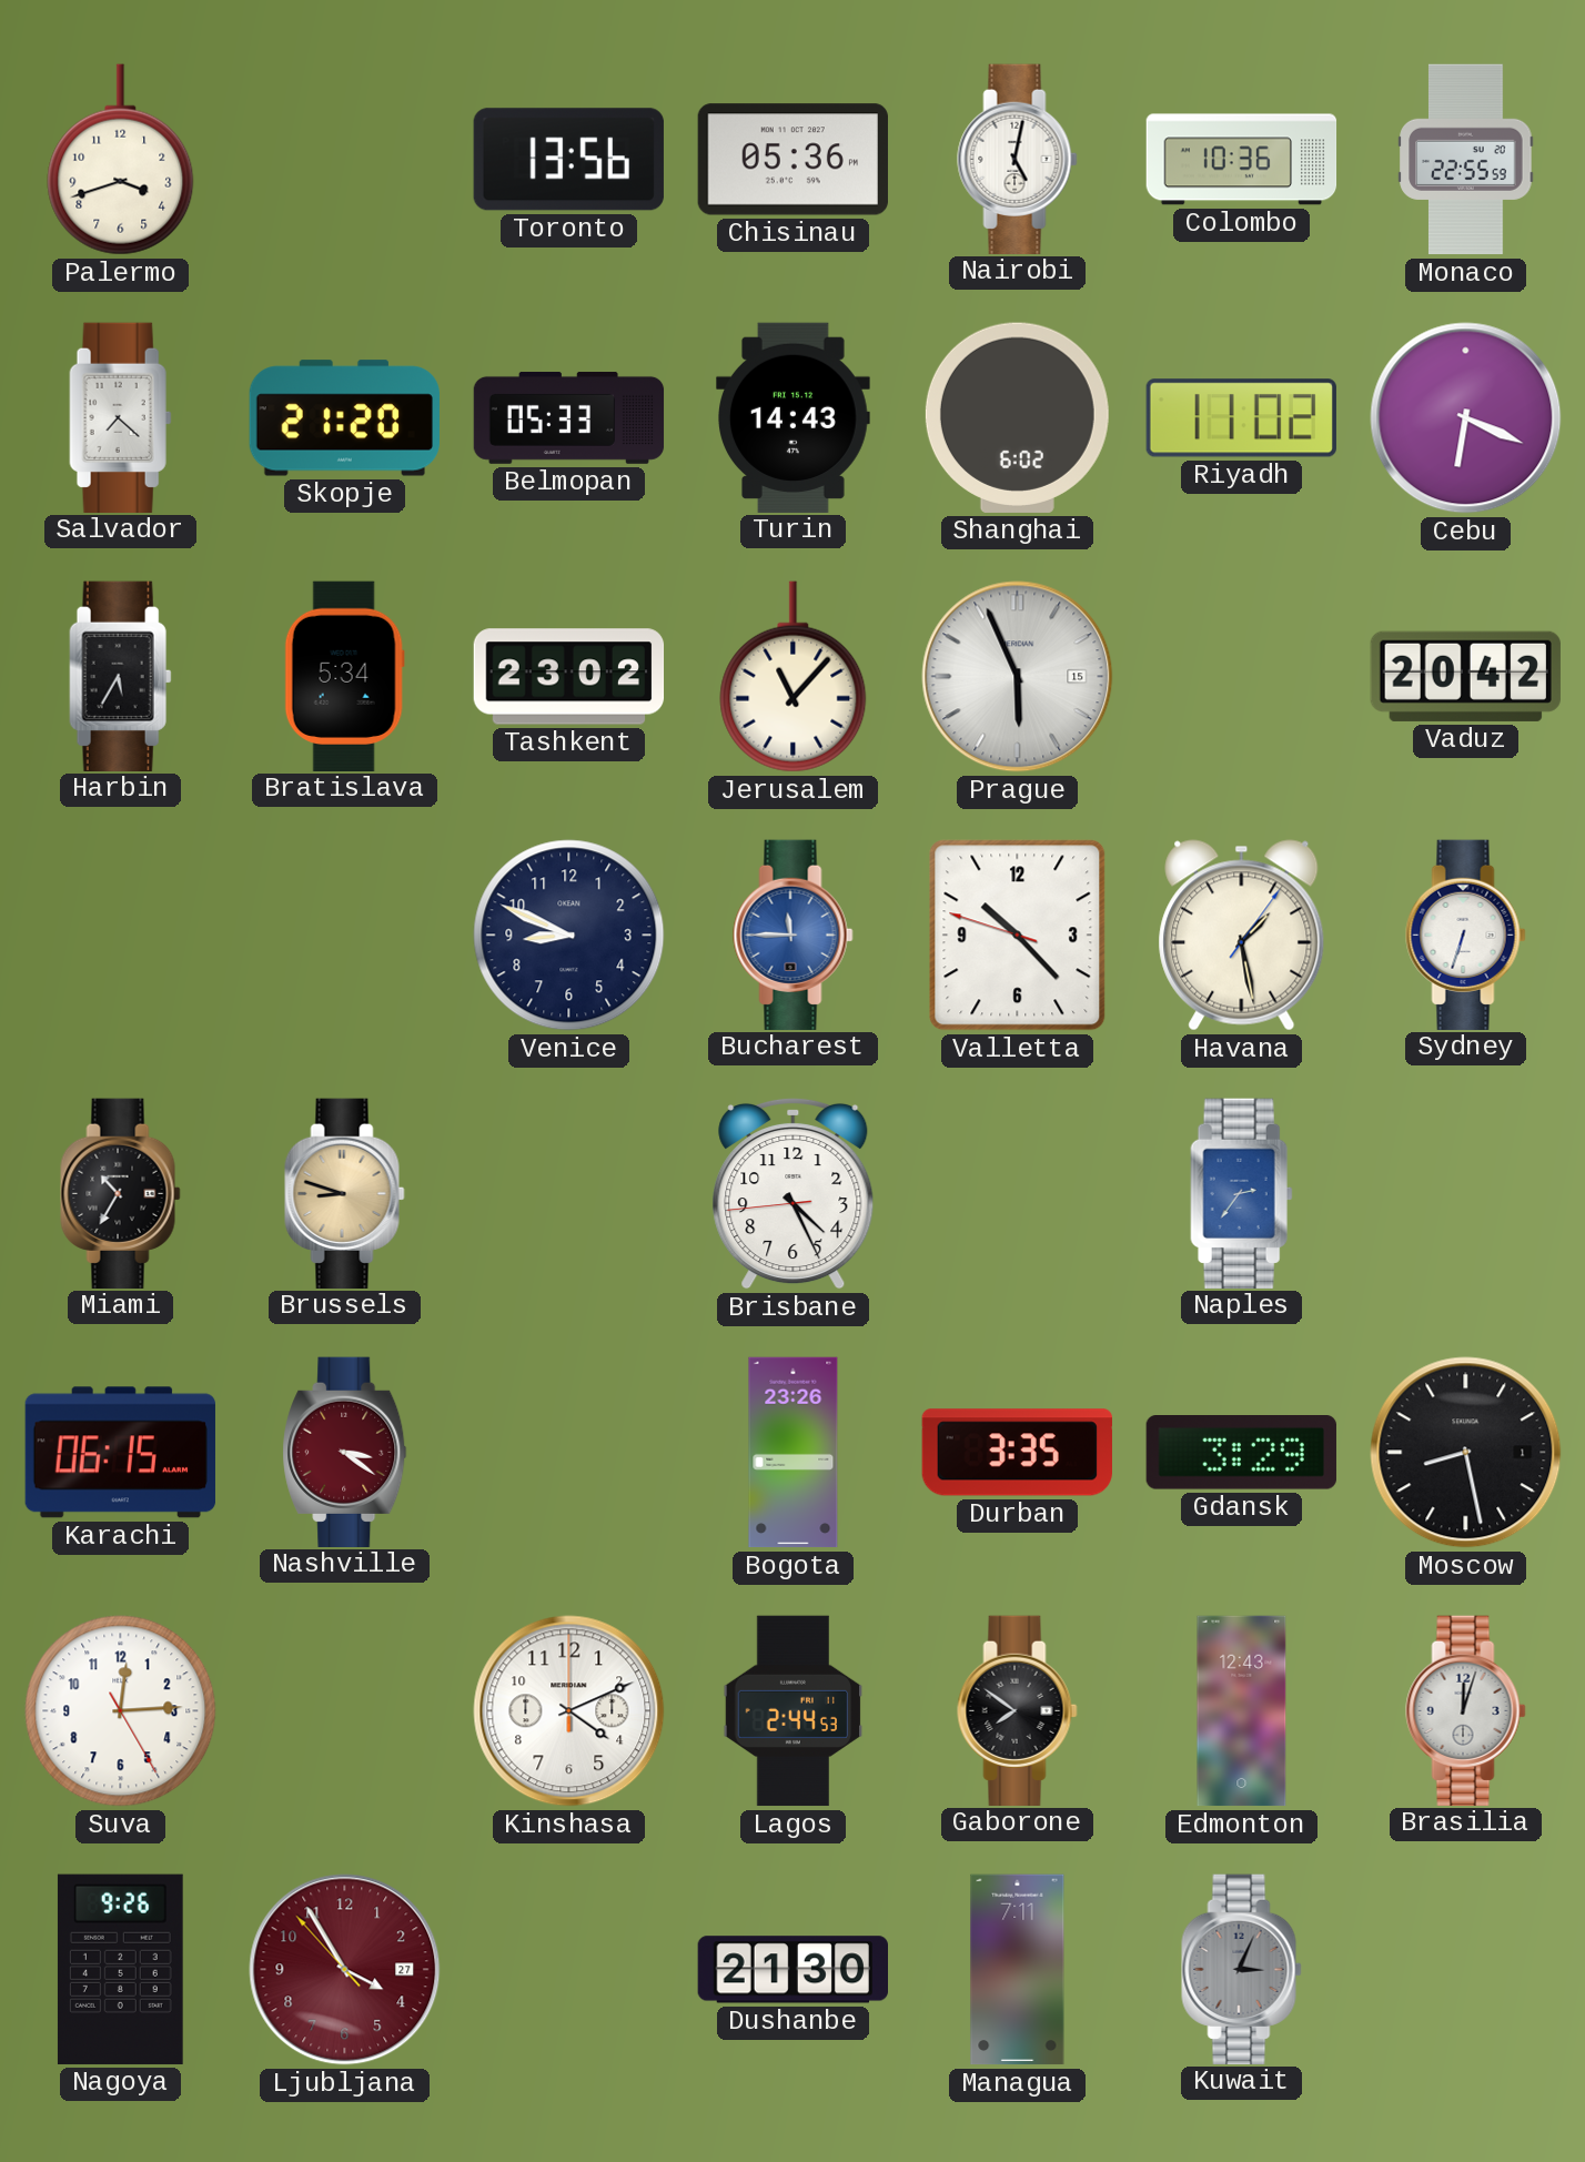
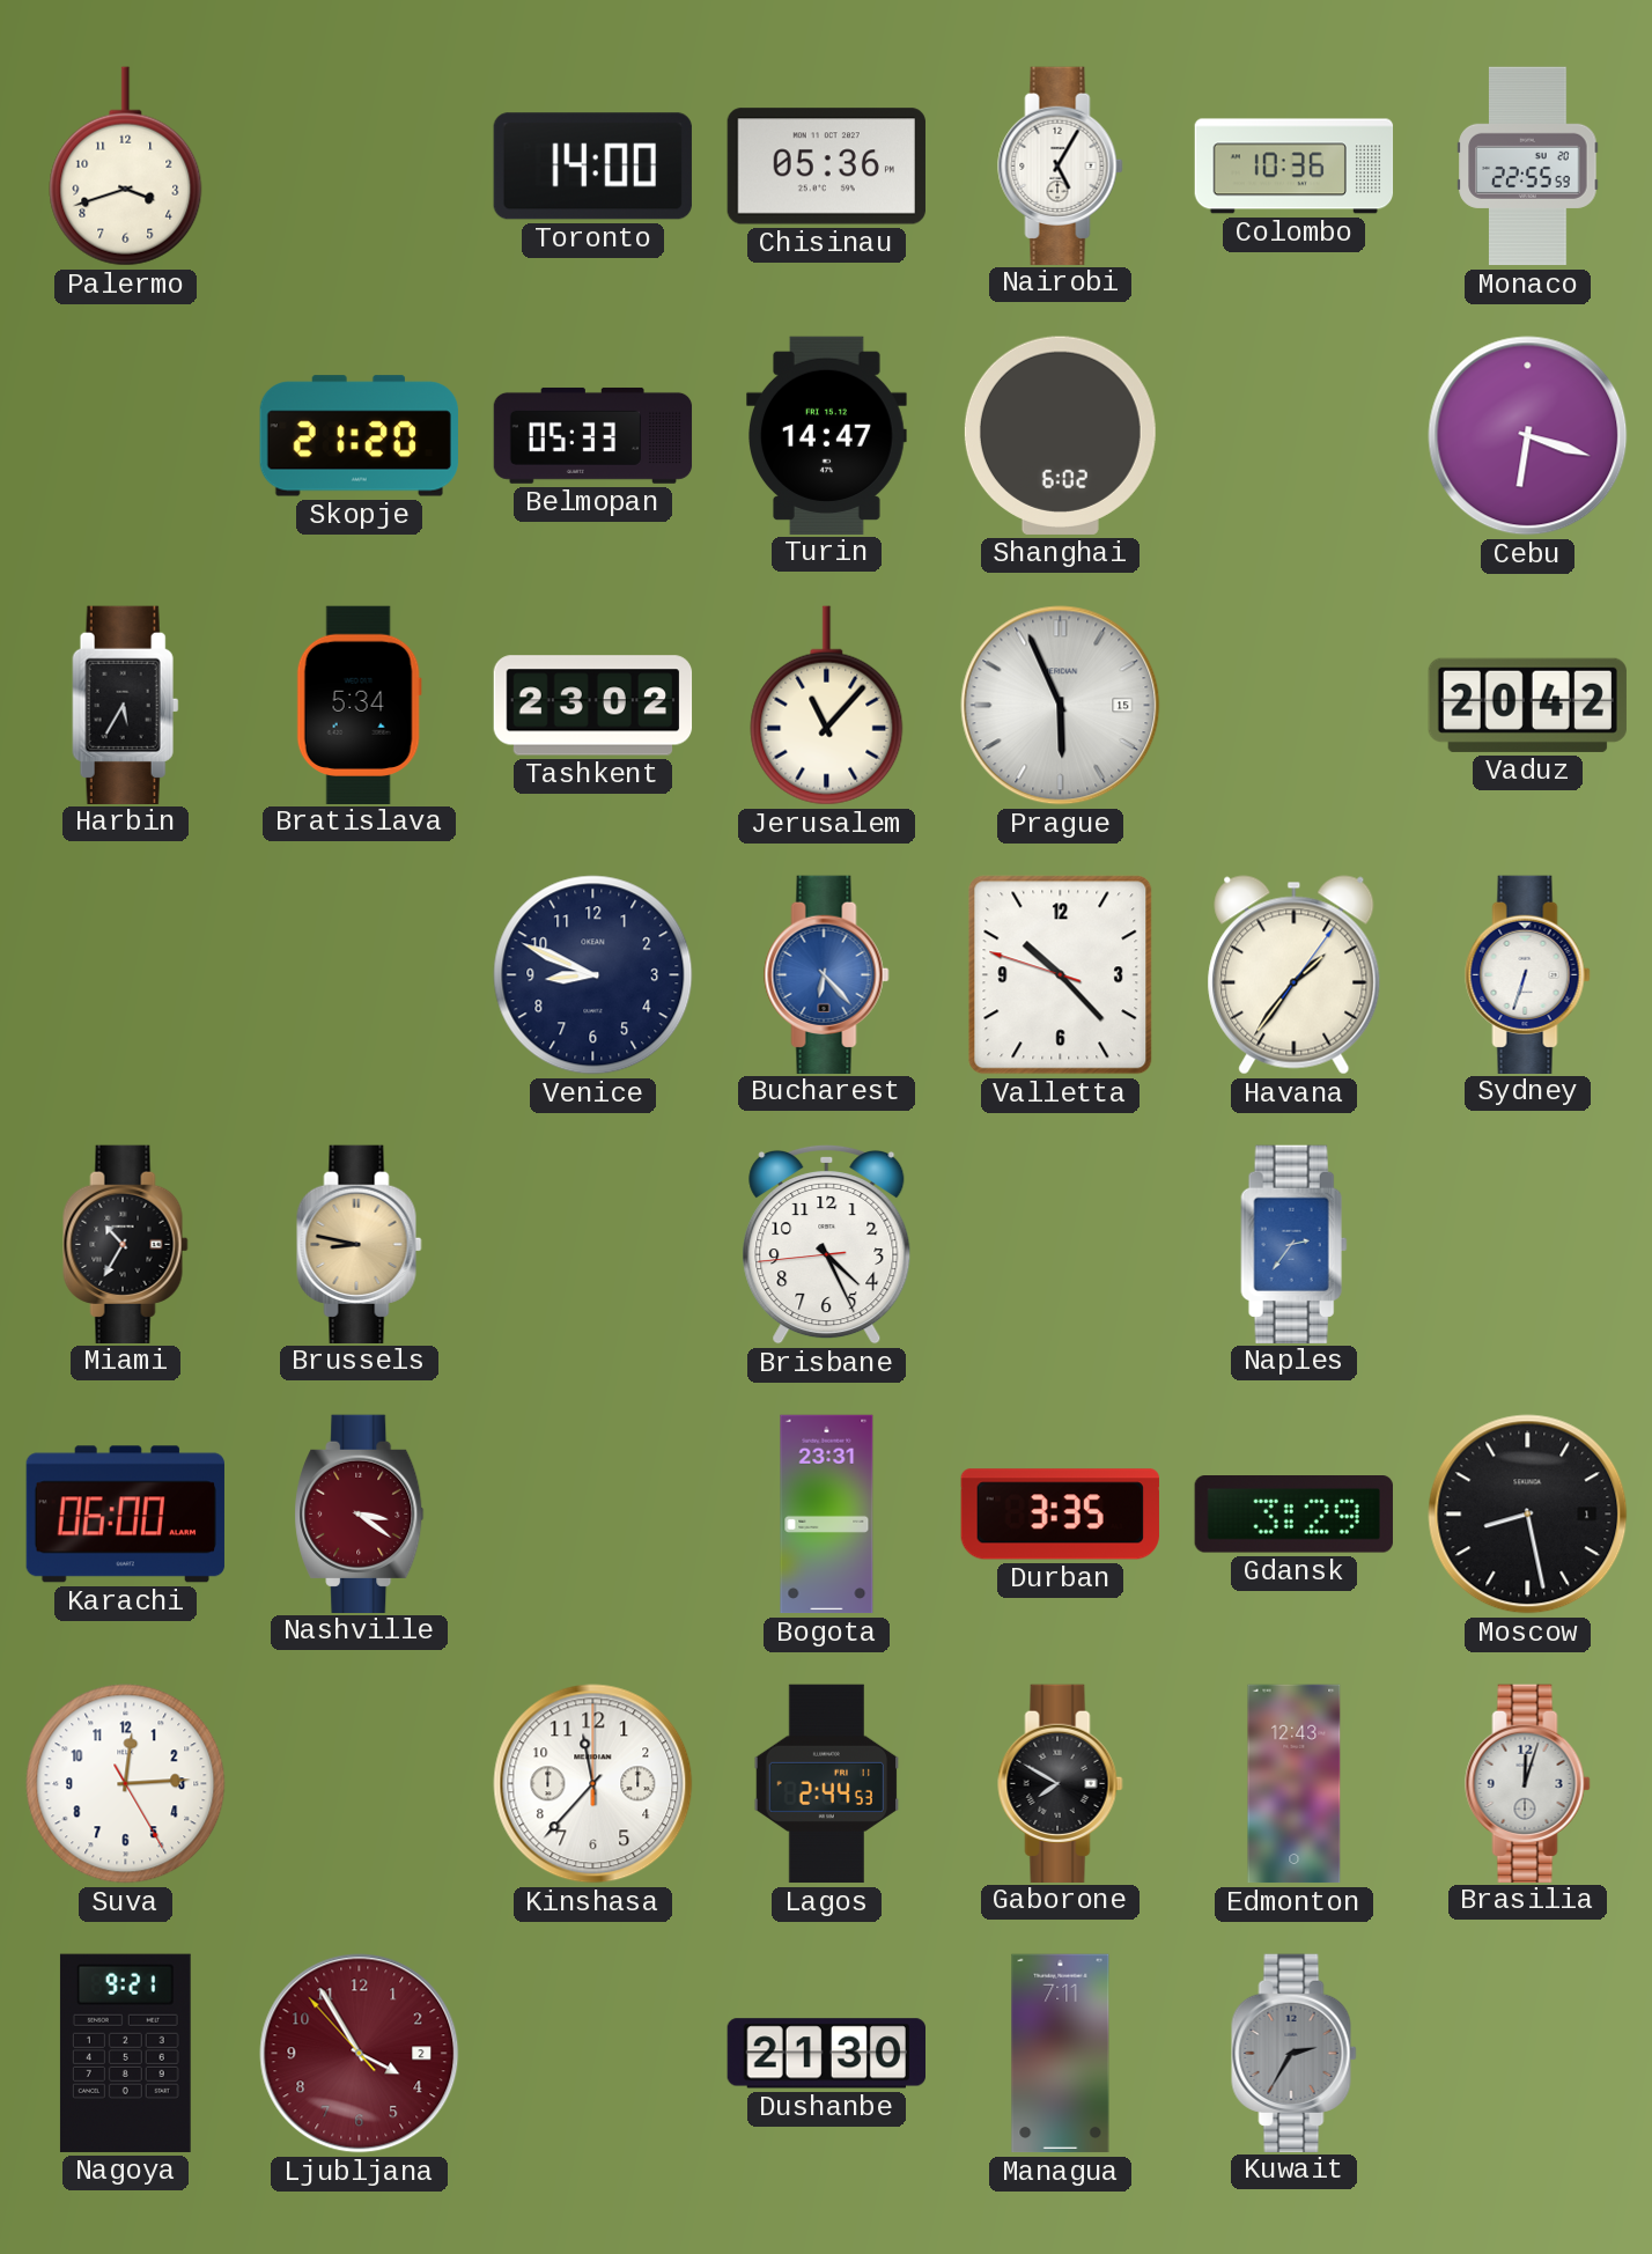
Toronto: 13:56 -> 14:00
Nairobi: 5:02 -> 5:05
Salvador: 7:22 -> none
Turin: 14:43 -> 14:47
Riyadh: 11:02 -> none
Cebu: 6:19 -> 6:18
Bucharest: 11:45 -> 6:23
Havana: 1:28 -> 1:36
Brussels: 8:48 -> 8:47
Karachi: 06:15 -> 06:00
Bogota: 23:26 -> 23:31
Kinshasa: 4:11 -> 11:37
Gaborone: 7:51 -> 7:50
Nagoya: 9:26 -> 9:21
Ljubljana date: 27 -> 2
Kuwait: 3:04 -> 2:35
